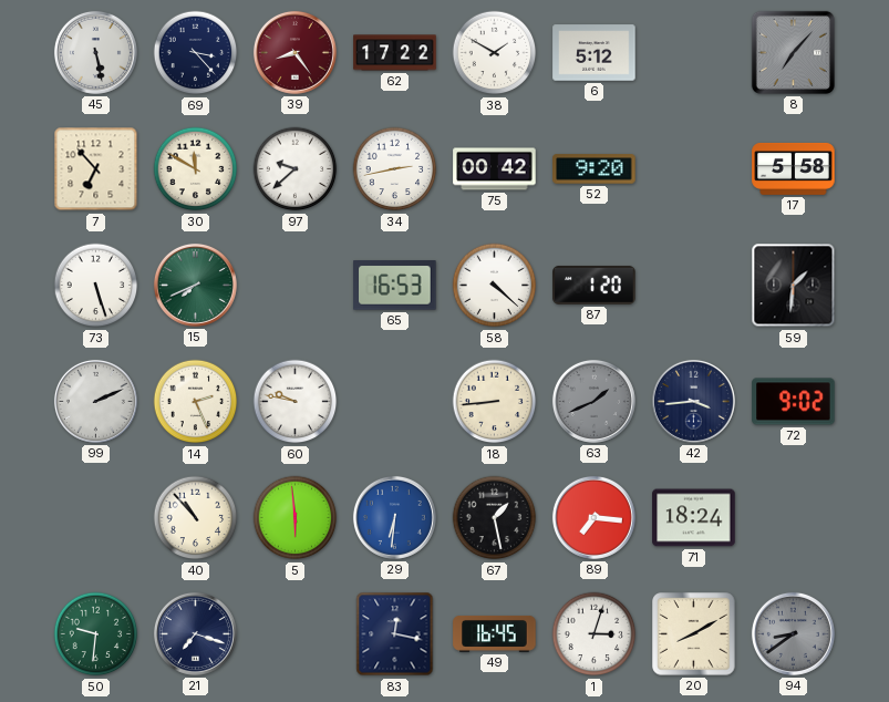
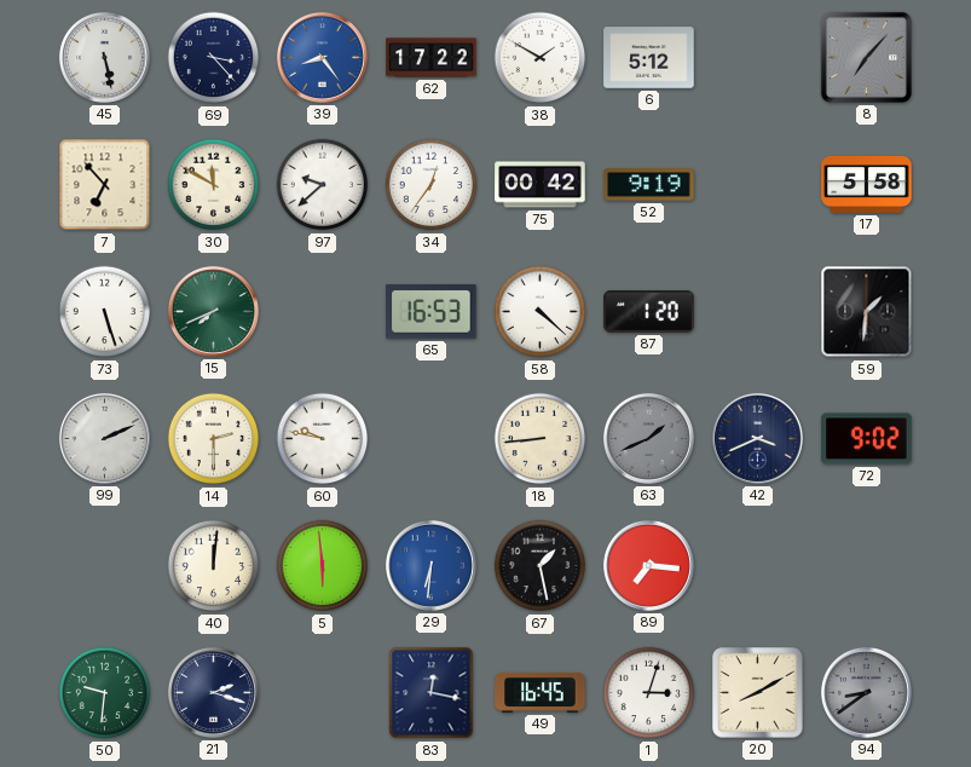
39 dial: burgundy -> blue
34: 2:43 -> 12:36
52: 9:20 -> 9:19
14: 2:26 -> 2:30
42: 3:44 -> 3:41
40: 10:53 -> 12:01
71: 18:24 -> none
21: 7:18 -> 2:18
